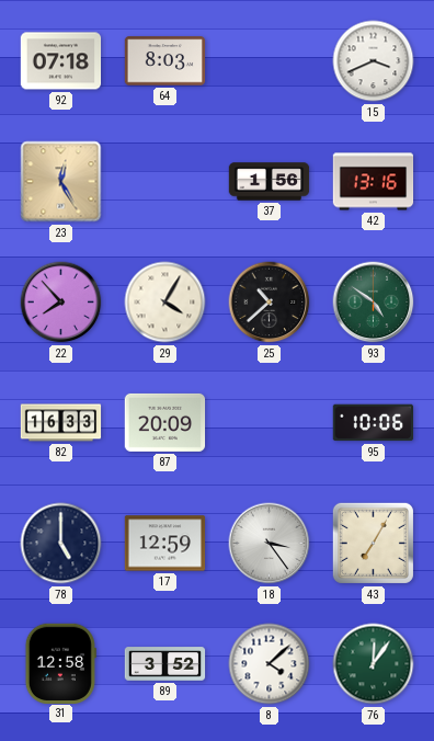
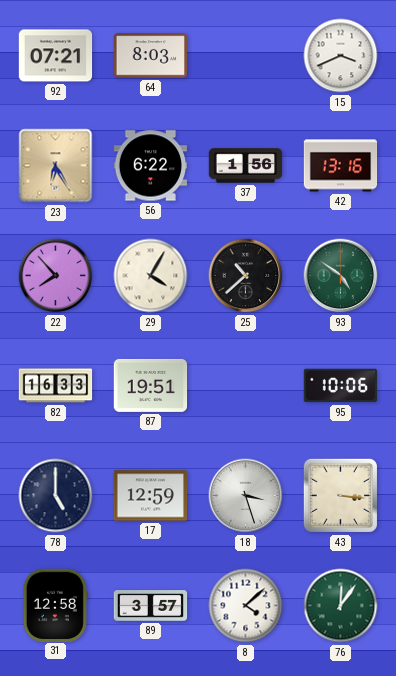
92: 07:18 -> 07:21
23: 12:25 -> 6:25
56: none -> 6:22
87: 20:09 -> 19:51
18: 3:24 -> 3:27
43: 7:05 -> 3:16
89: 3:52 -> 3:57
